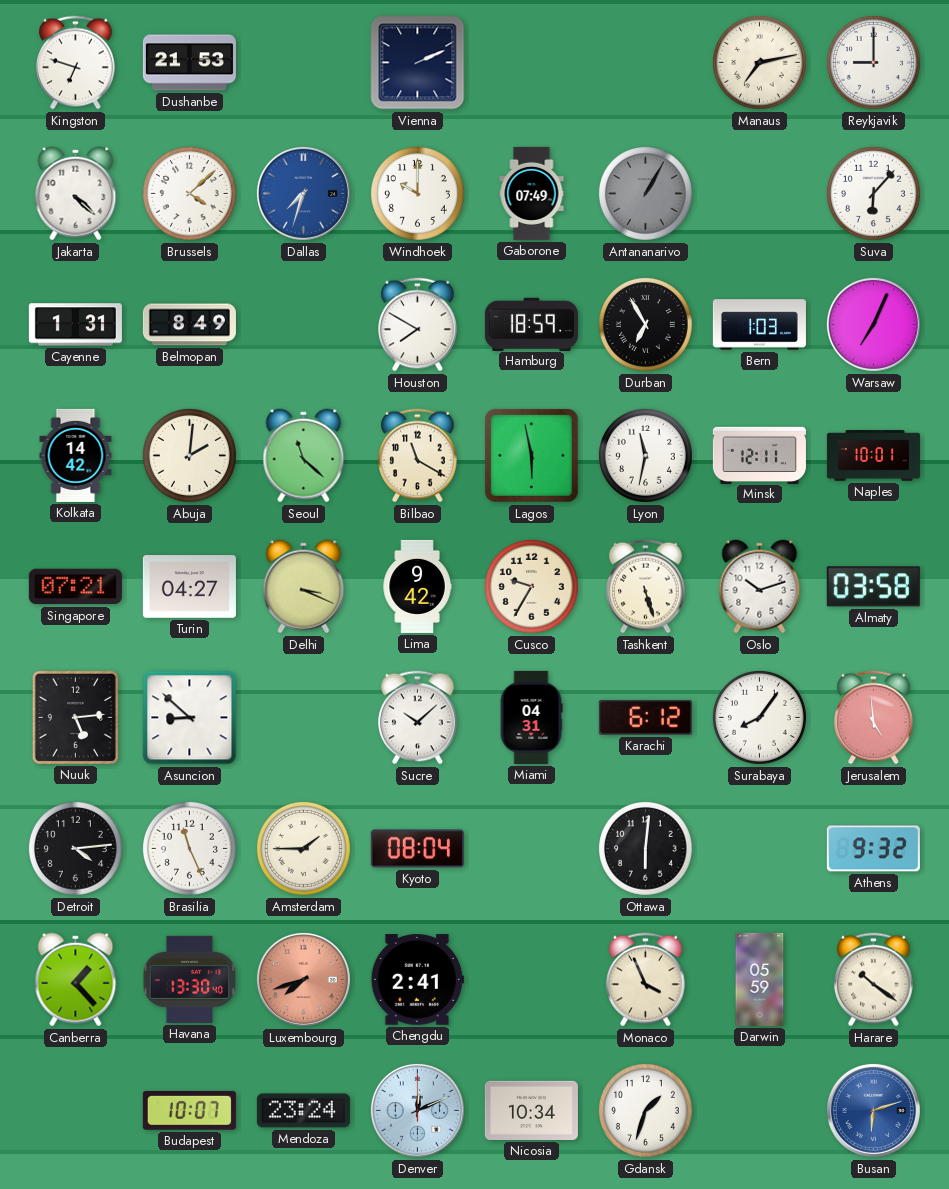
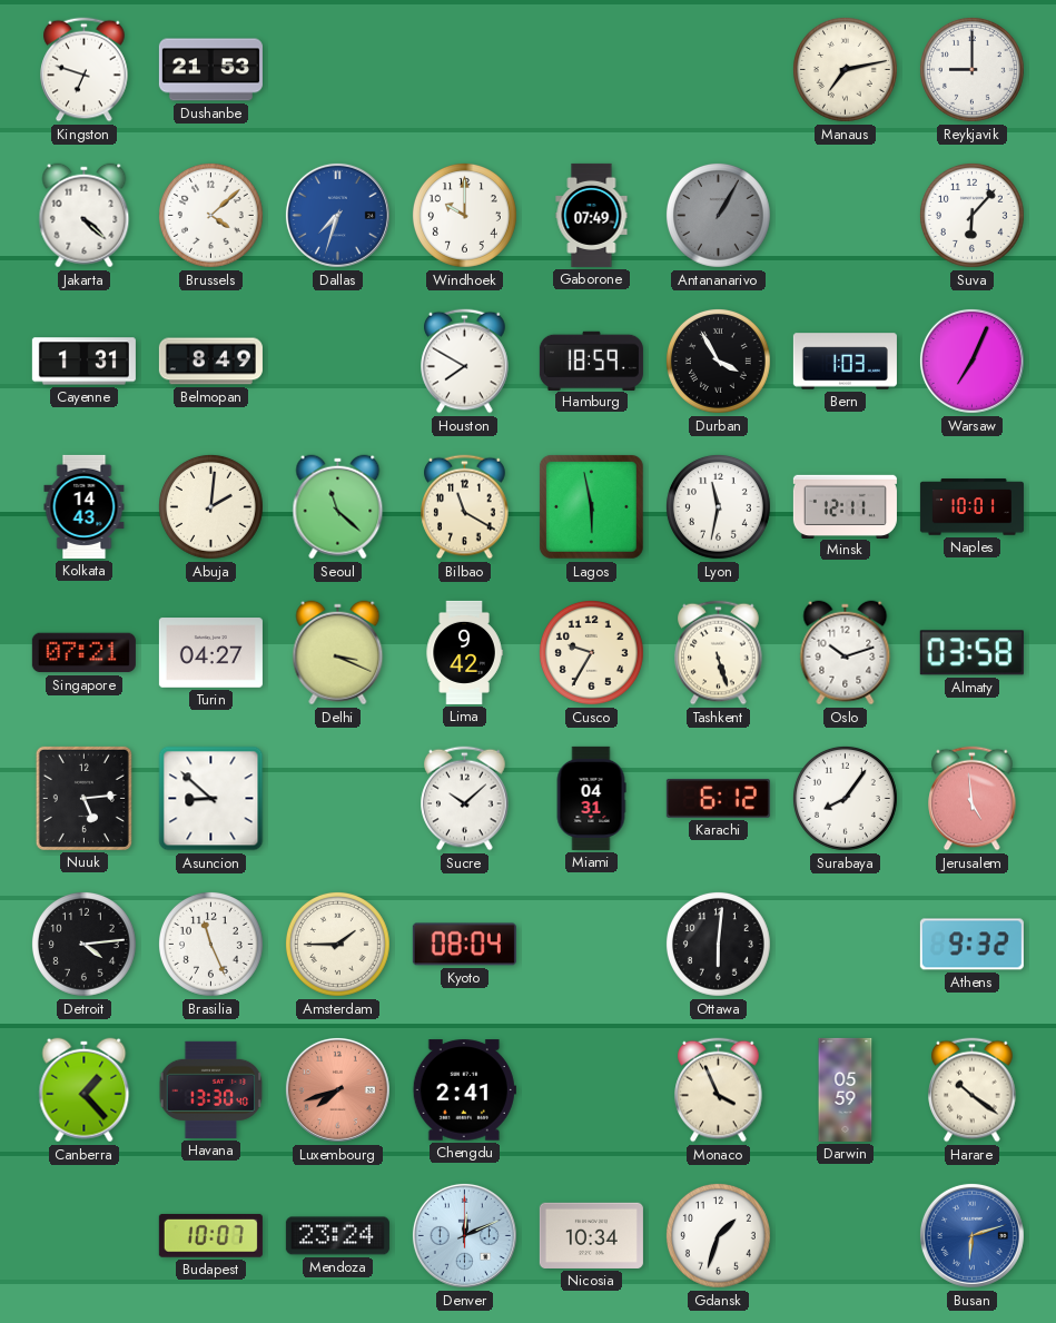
Vienna: 2:11 -> none
Durban: 6:55 -> 3:55
Kolkata: 14:42 -> 14:43
